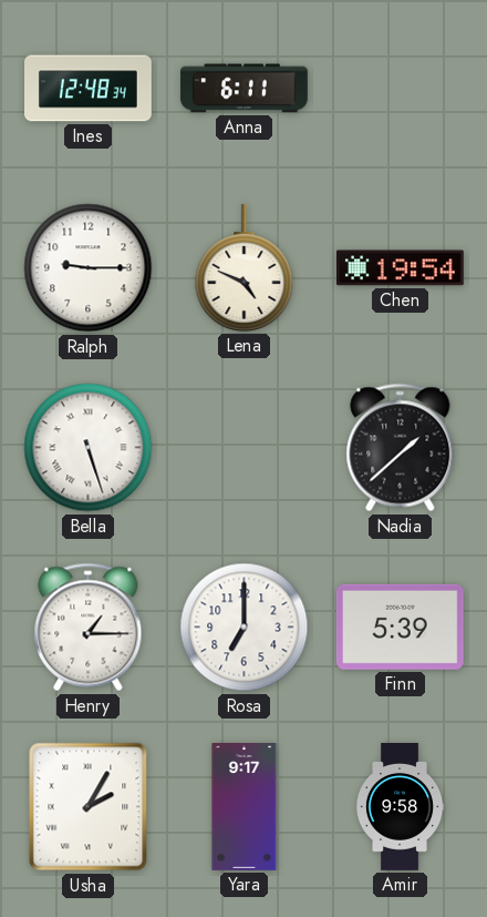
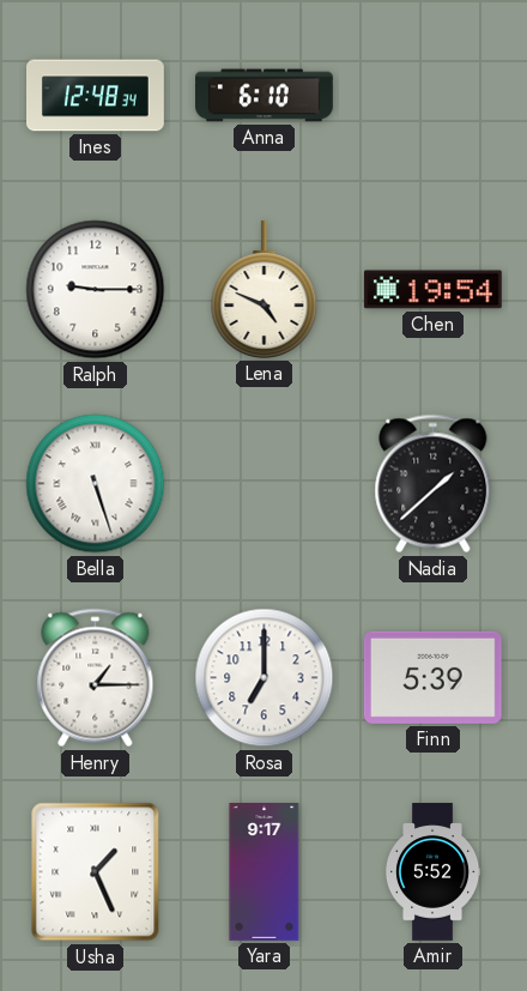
Anna: 6:11 -> 6:10
Usha: 2:05 -> 1:26
Amir: 9:58 -> 5:52
